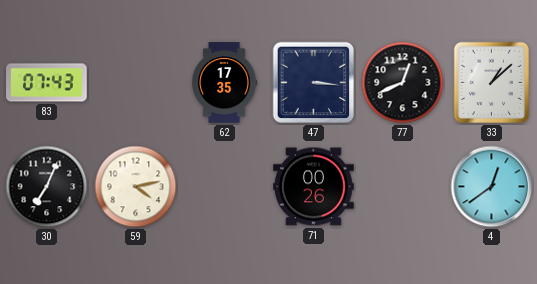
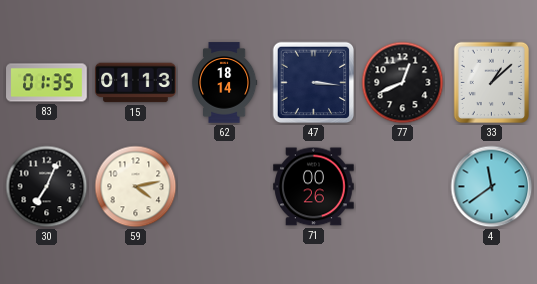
83: 07:43 -> 01:35
15: none -> 01:13
62: 17:35 -> 18:14
4: 12:39 -> 11:39
